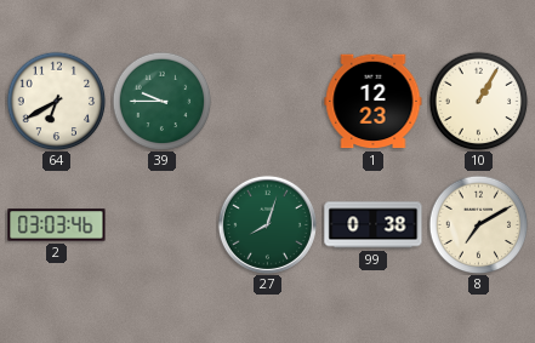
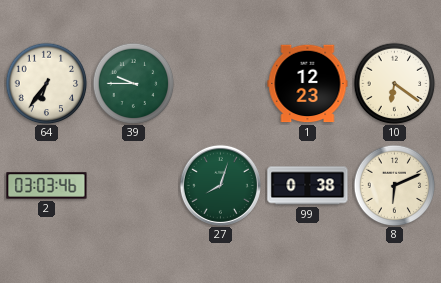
64: 6:40 -> 6:36
10: 1:05 -> 6:21
8: 7:10 -> 6:11
